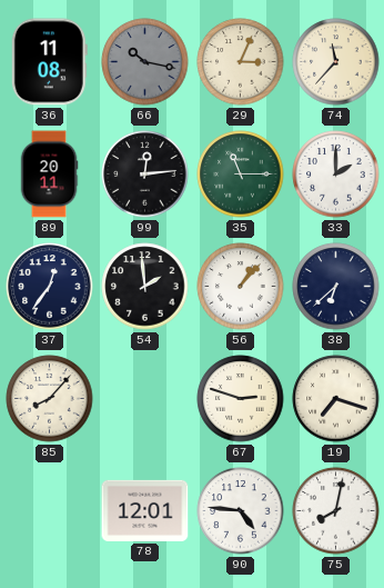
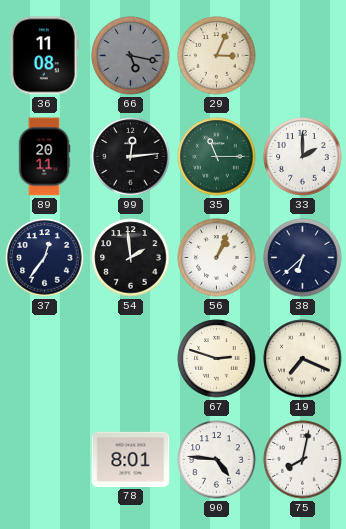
66: 10:17 -> 5:17
74: 11:37 -> none
56: 1:07 -> 1:04
85: 8:07 -> none
19: 7:18 -> 7:19
78: 12:01 -> 8:01
